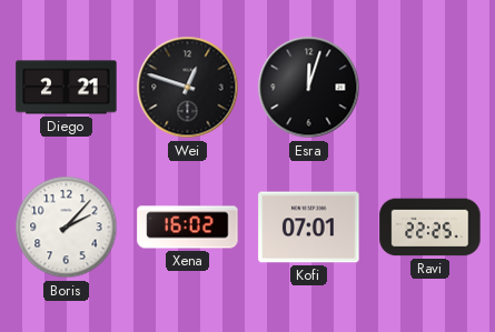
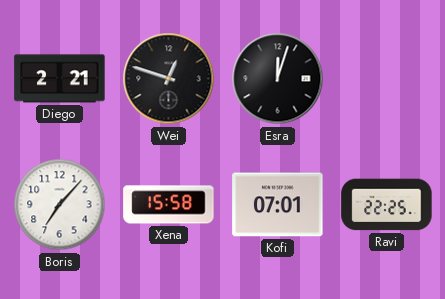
Boris: 2:07 -> 7:07
Xena: 16:02 -> 15:58
